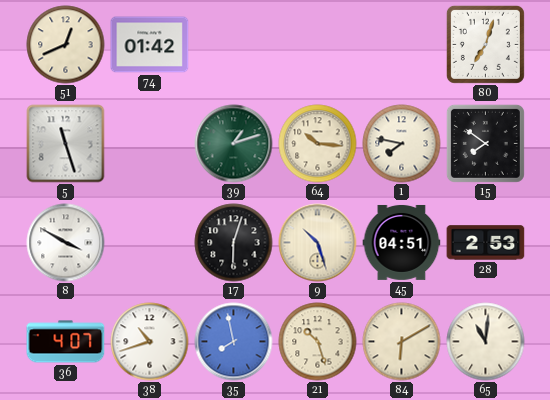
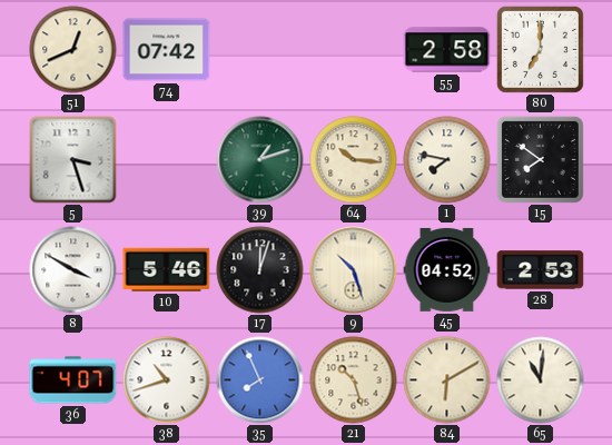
74: 01:42 -> 07:42
55: none -> 2:58
80: 7:03 -> 7:00
5: 11:27 -> 3:27
10: none -> 5:46
17: 6:03 -> 12:03
45: 04:51 -> 04:52
35: 7:58 -> 7:56
